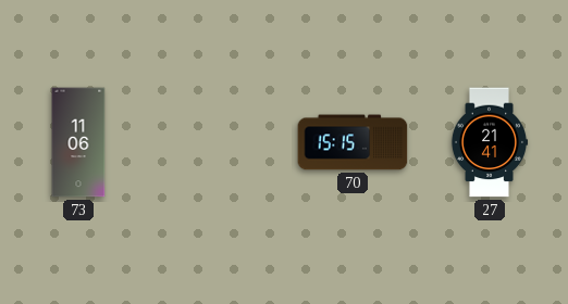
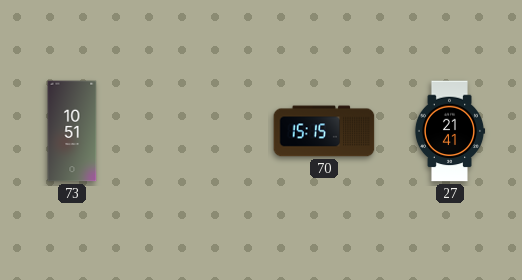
73: 11:06 -> 10:51
